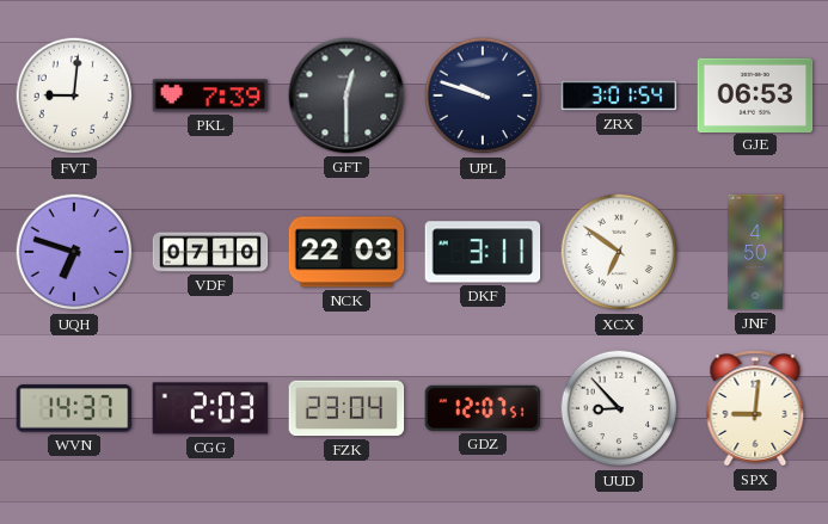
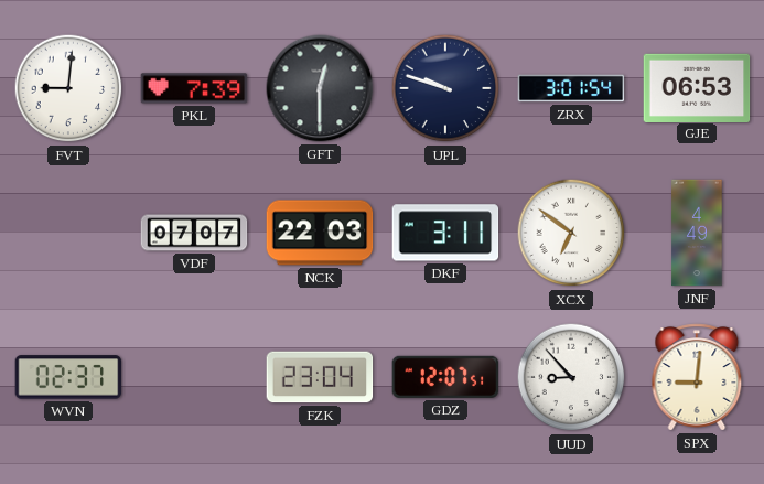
UQH: 6:48 -> none
VDF: 07:10 -> 07:07
JNF: 4:50 -> 4:49
WVN: 14:37 -> 02:37
CGG: 2:03 -> none
